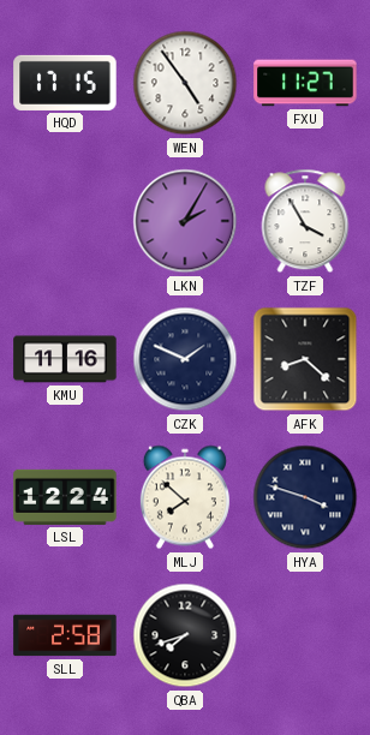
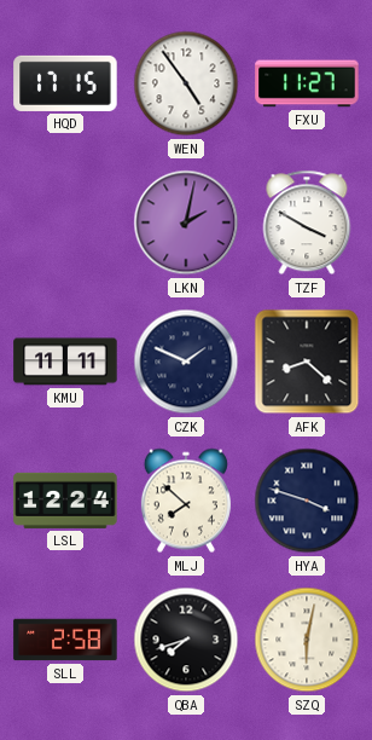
LKN: 2:05 -> 2:02
TZF: 3:55 -> 3:50
KMU: 11:16 -> 11:11
SZQ: none -> 6:02
